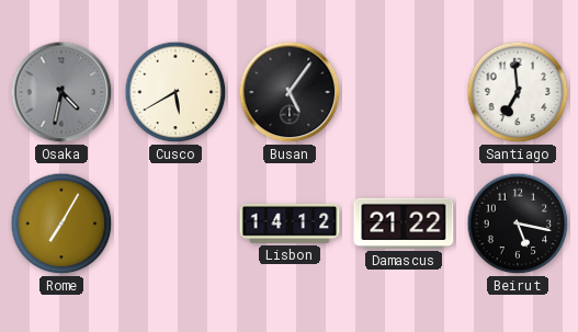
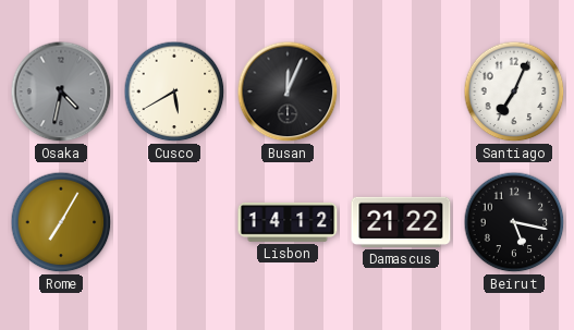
Busan: 5:06 -> 12:04
Santiago: 6:59 -> 7:04
